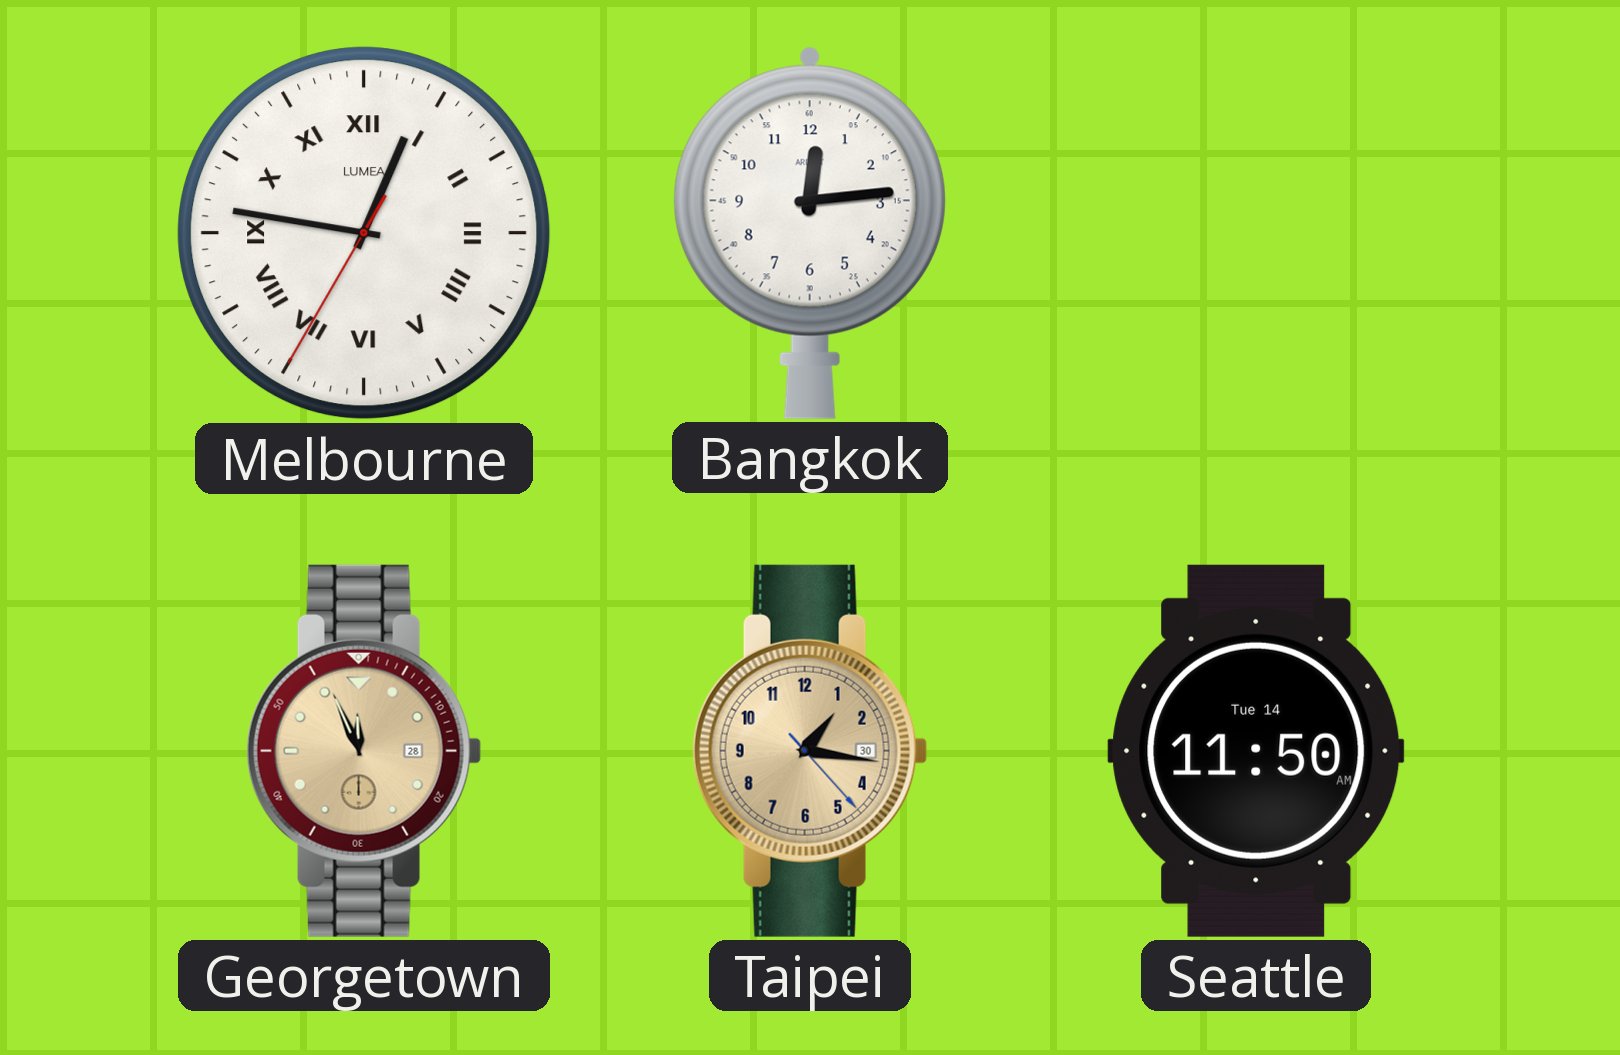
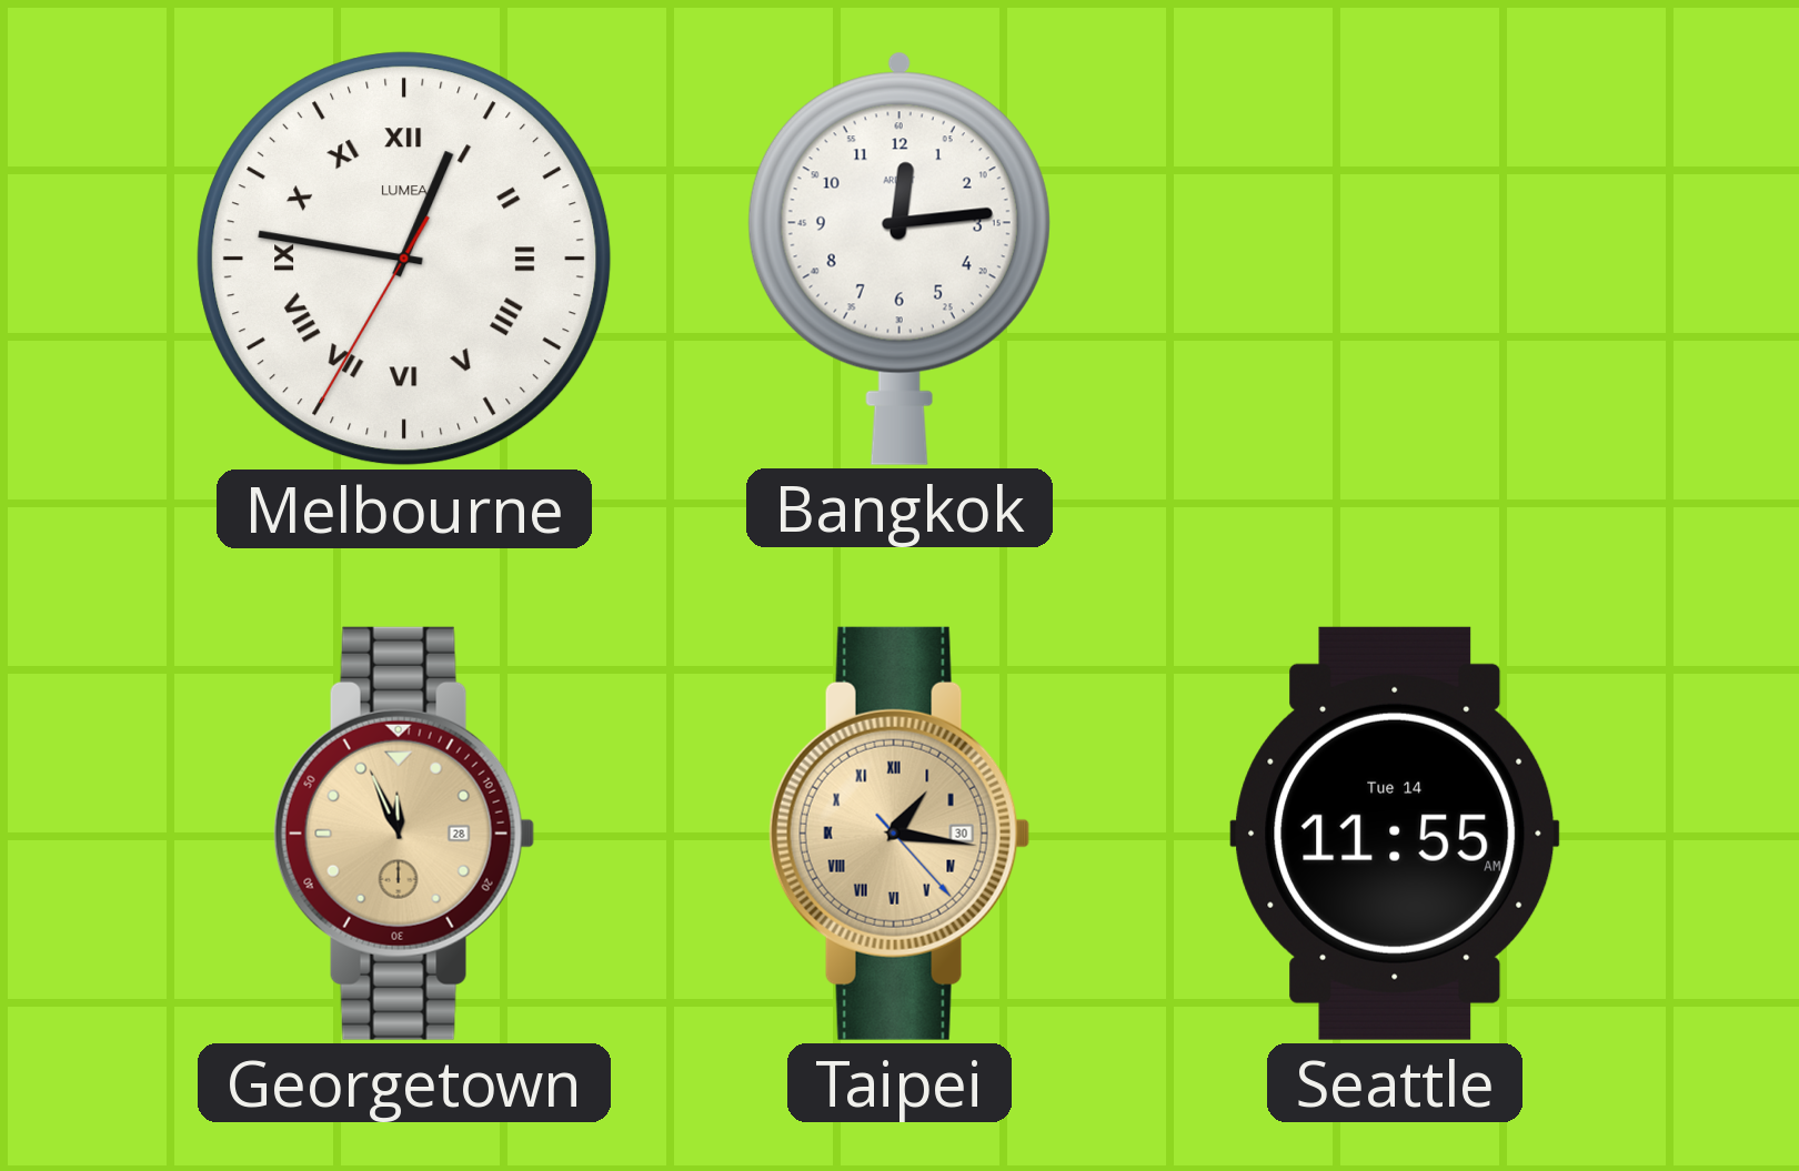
Taipei numerals: Arabic -> Roman
Seattle: 11:50 -> 11:55
